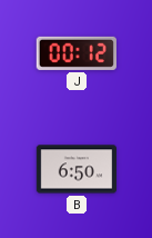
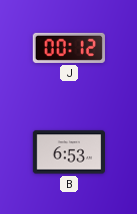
B: 6:50 -> 6:53
